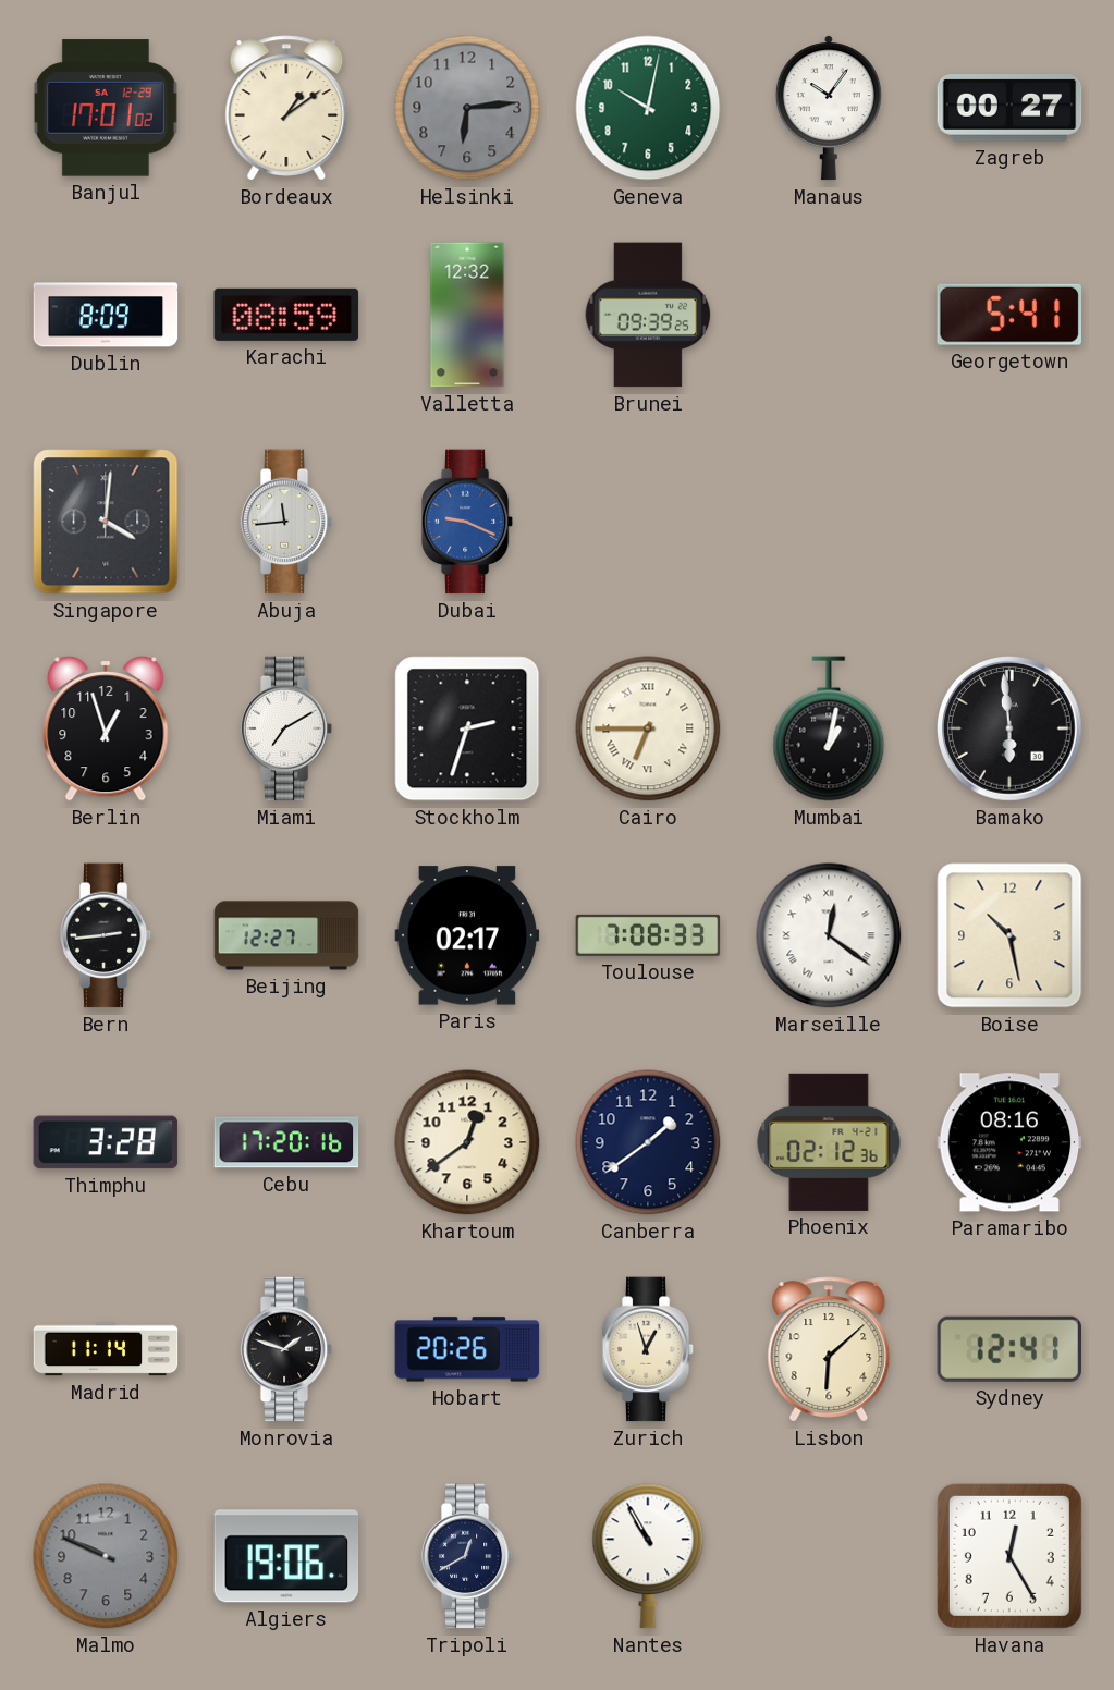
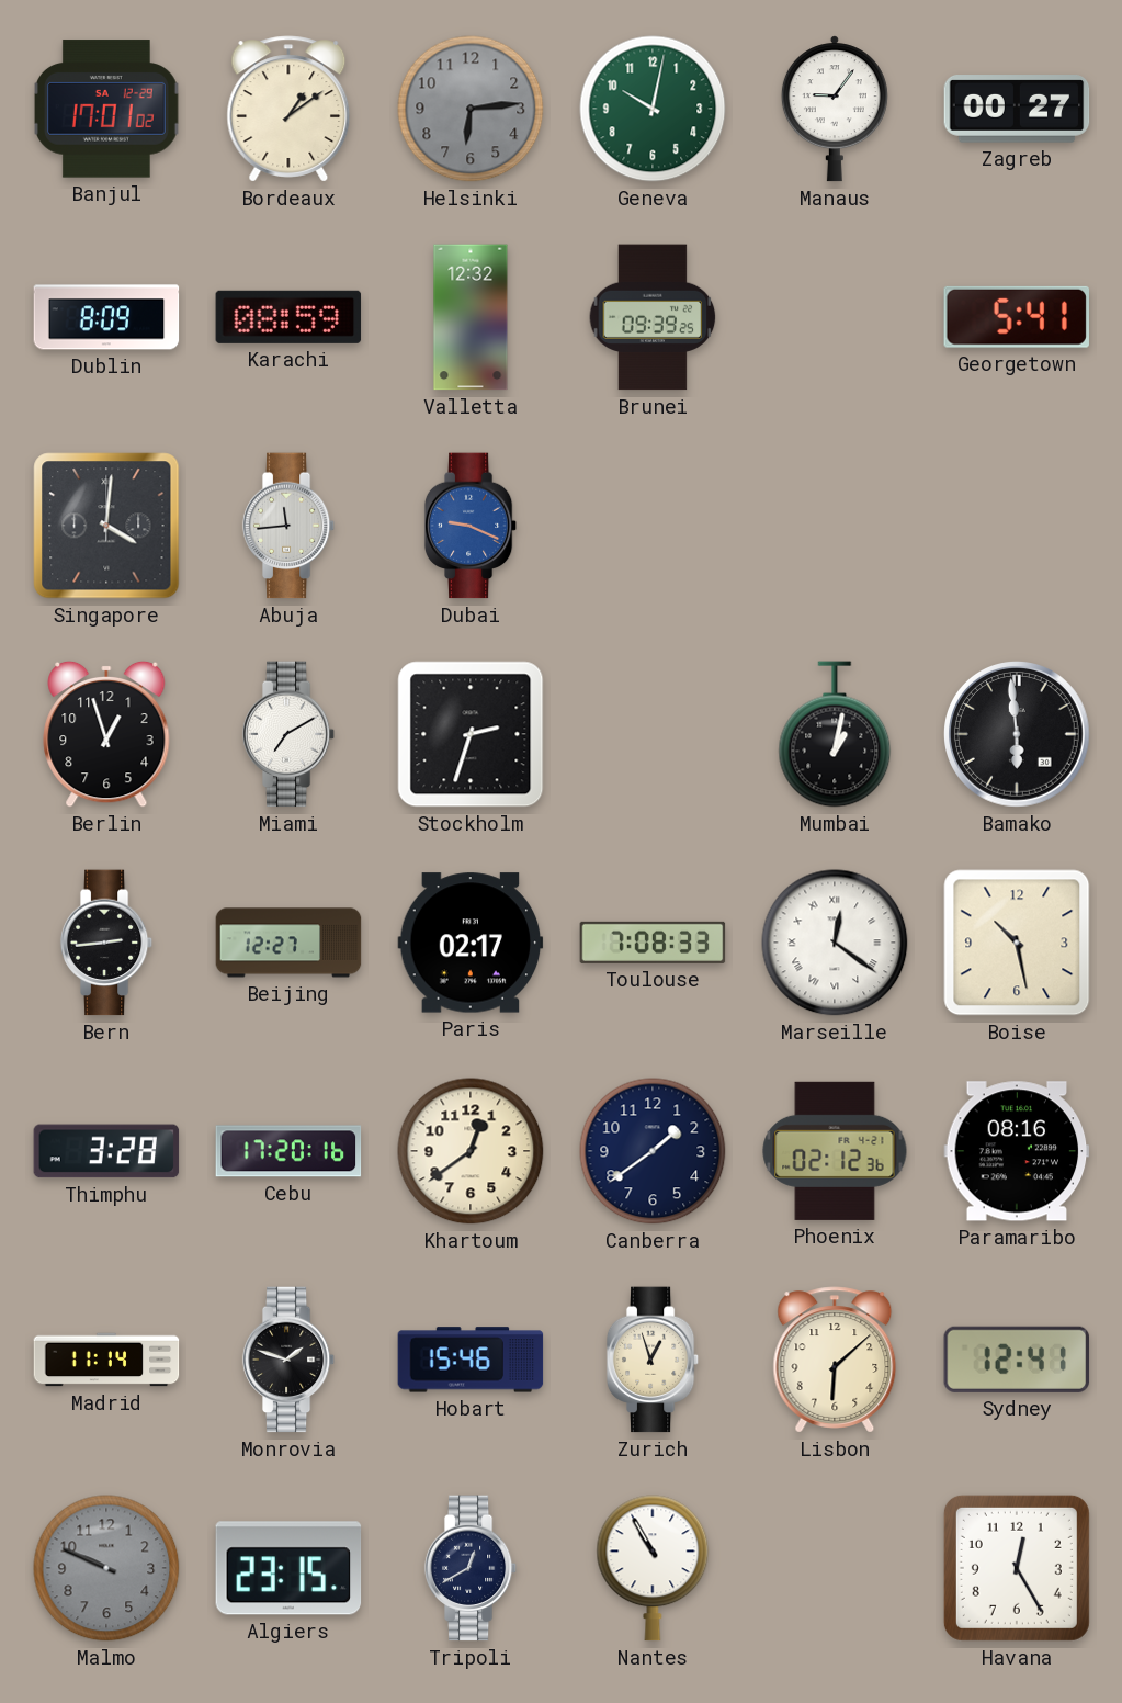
Manaus: 10:06 -> 9:06
Cairo: 6:45 -> none
Hobart: 20:26 -> 15:46
Algiers: 19:06 -> 23:15
